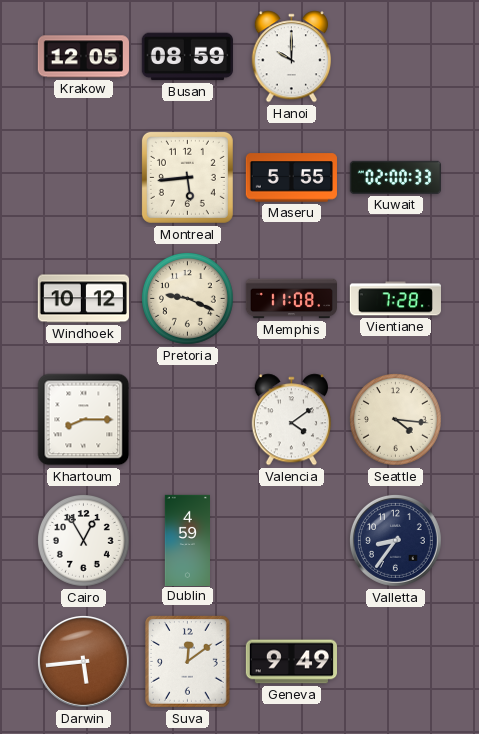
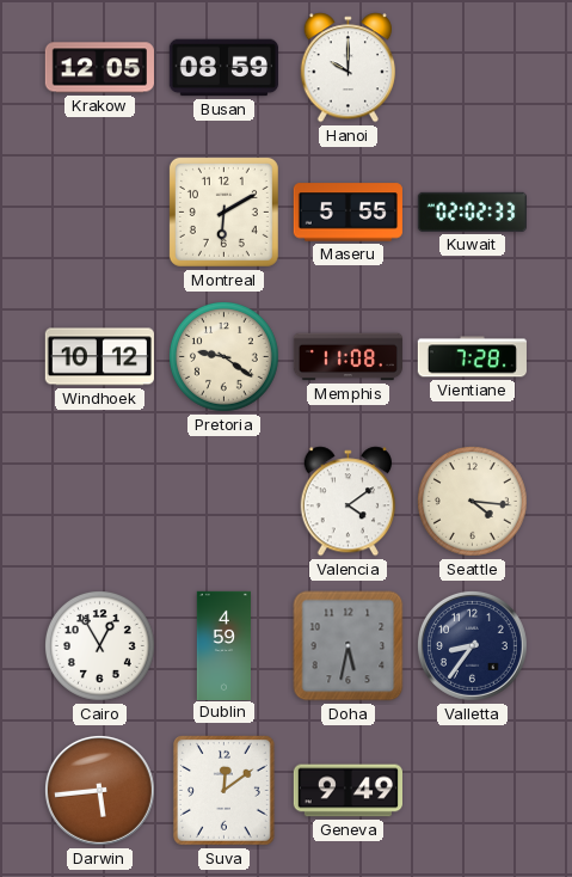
Montreal: 5:44 -> 6:10
Kuwait: 02:00 -> 02:02
Pretoria: 9:19 -> 9:21
Khartoum: 8:15 -> none
Doha: none -> 5:32
